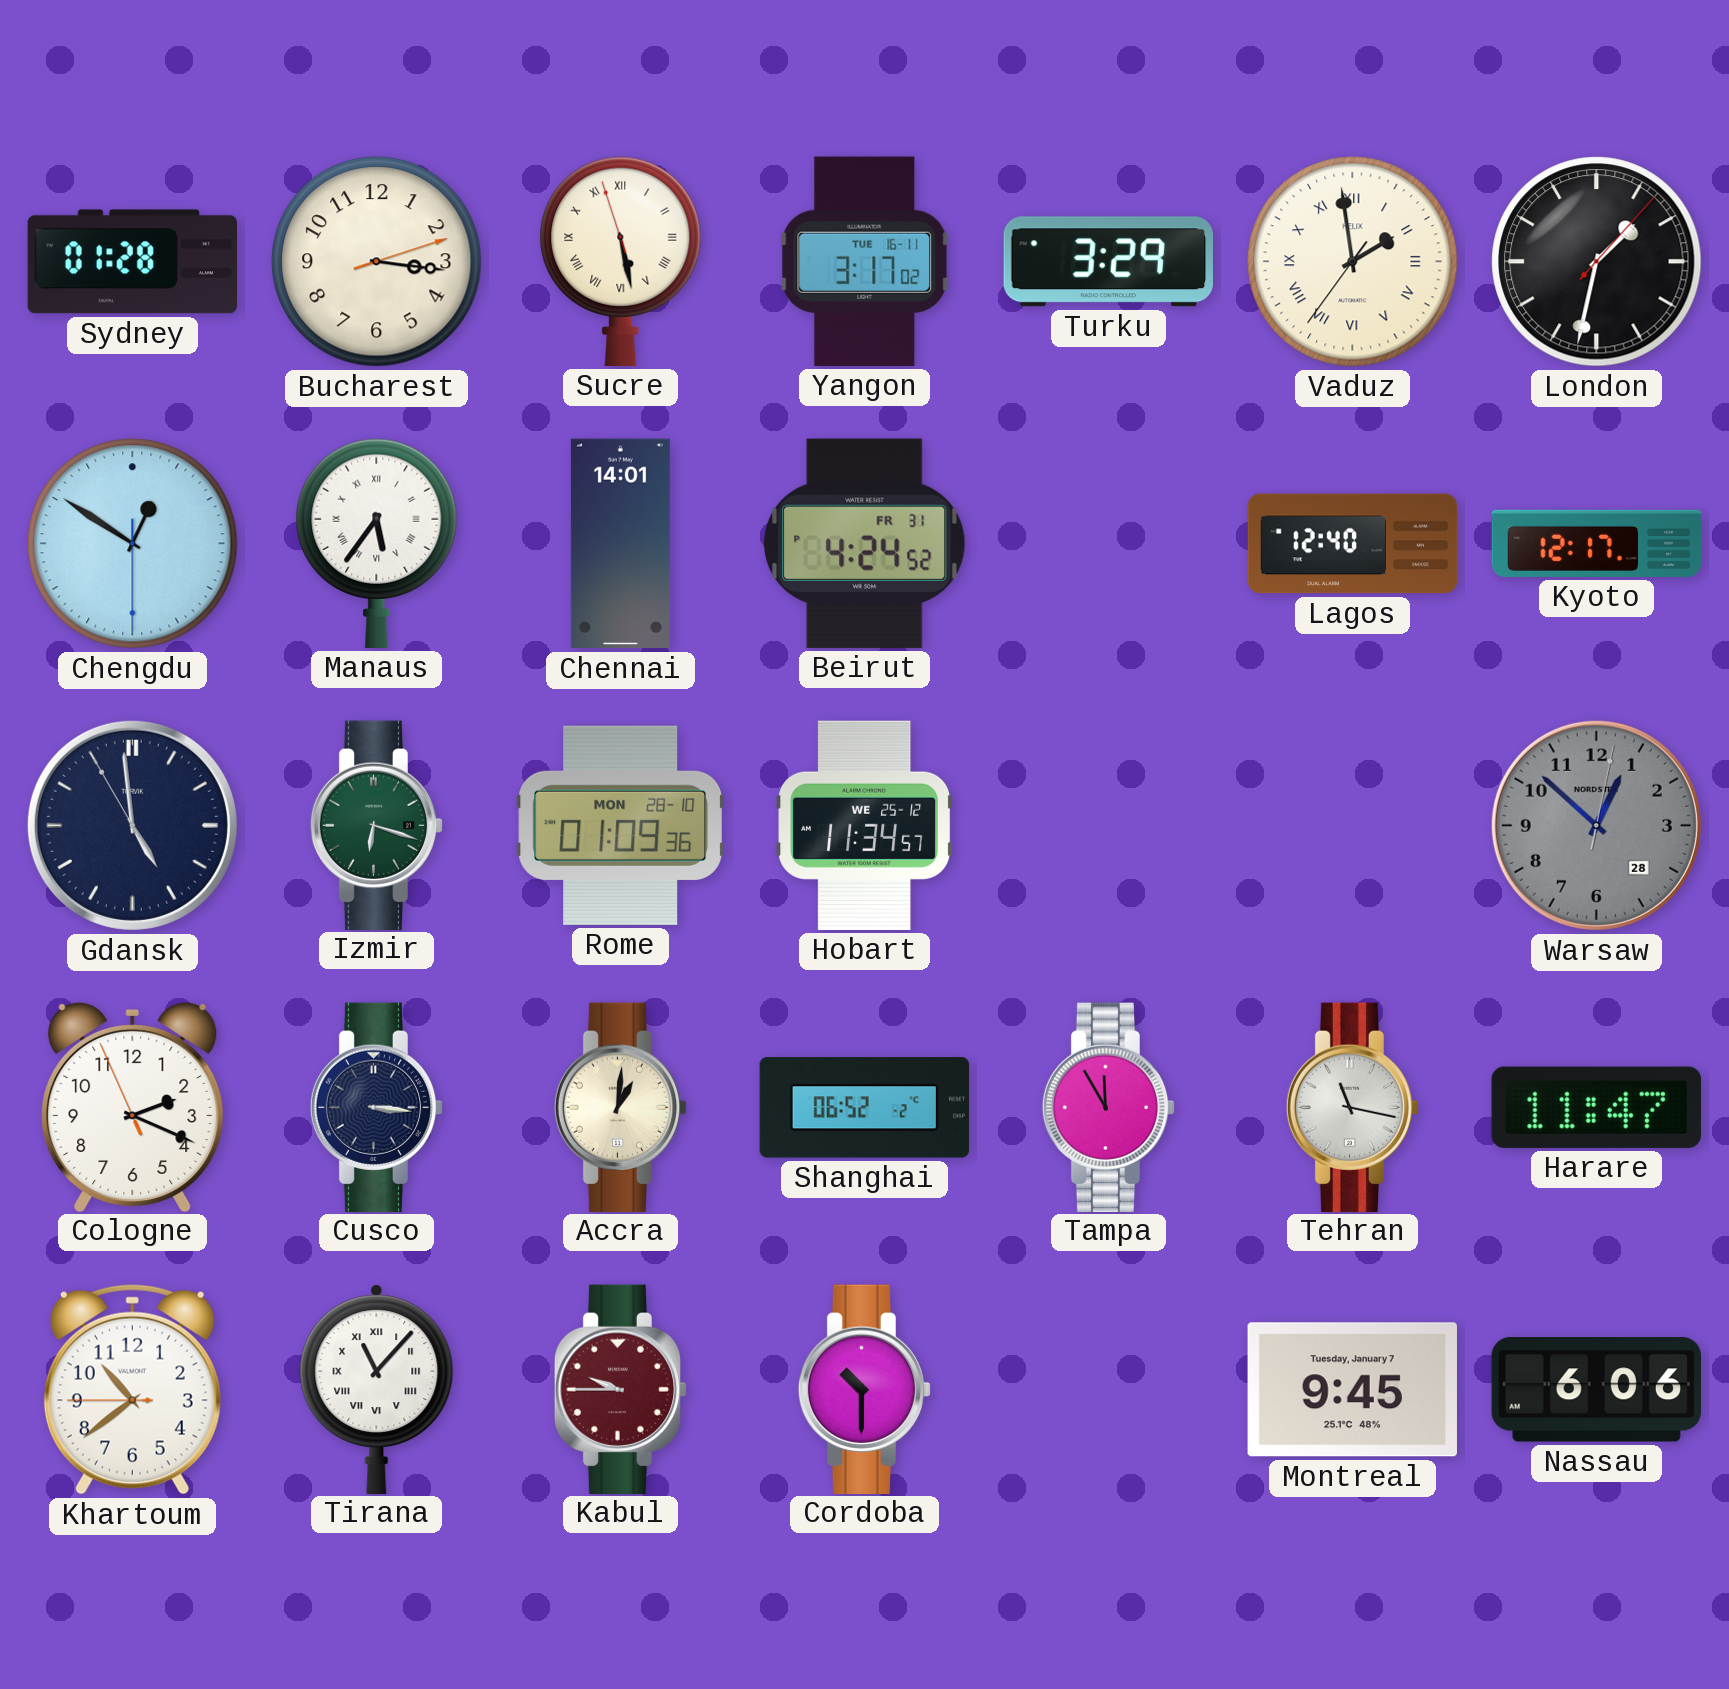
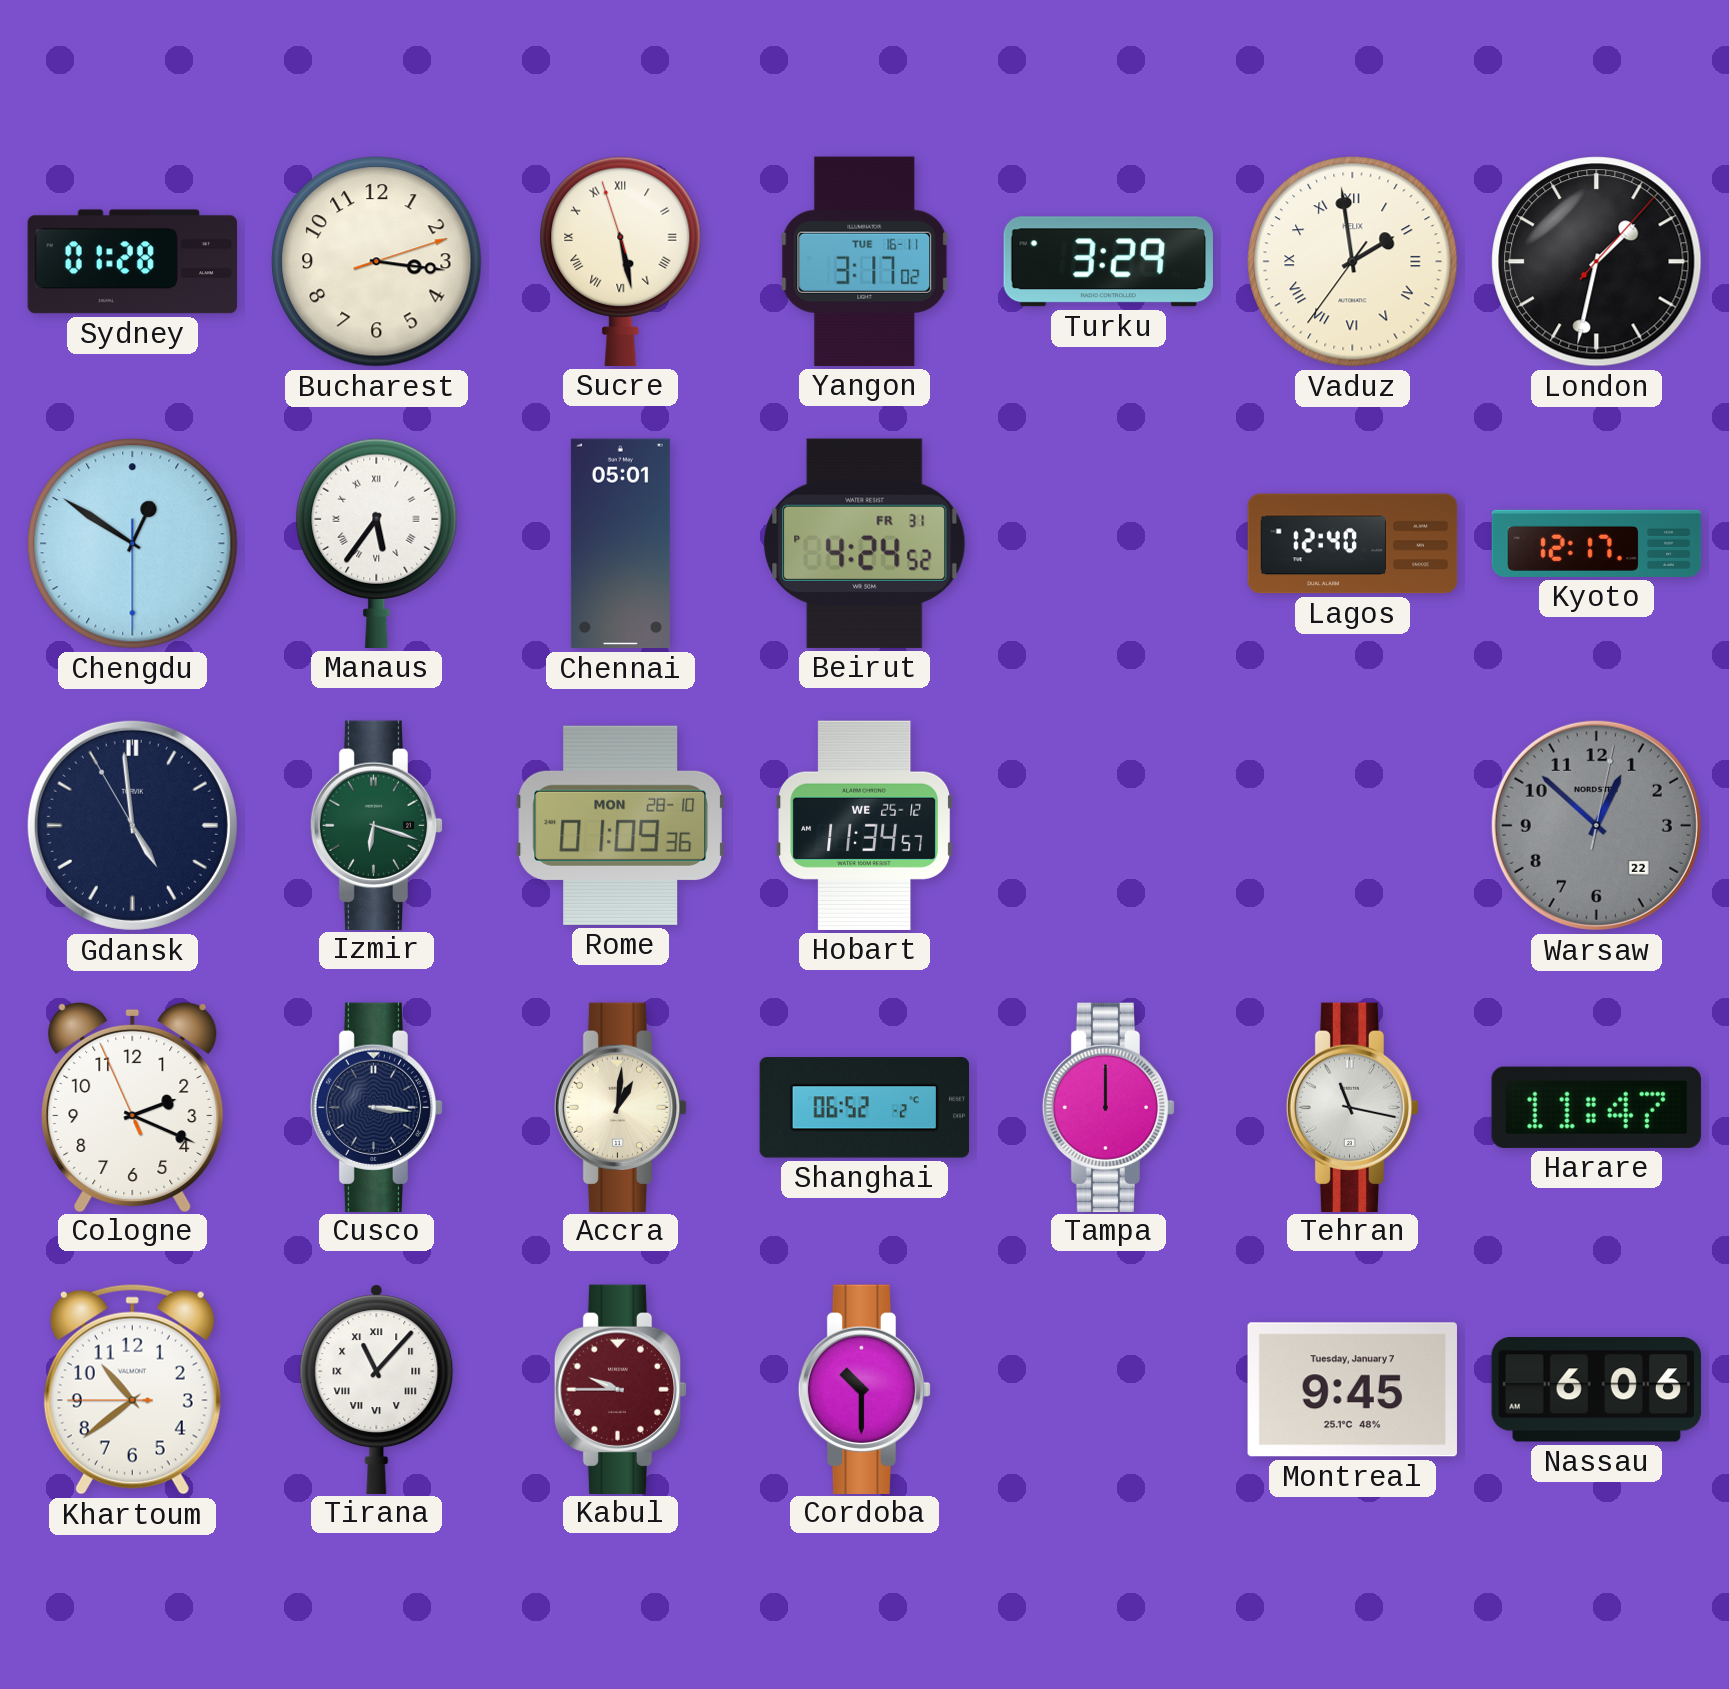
Chennai: 14:01 -> 05:01
Warsaw date: 28 -> 22
Tampa: 11:55 -> 12:00
